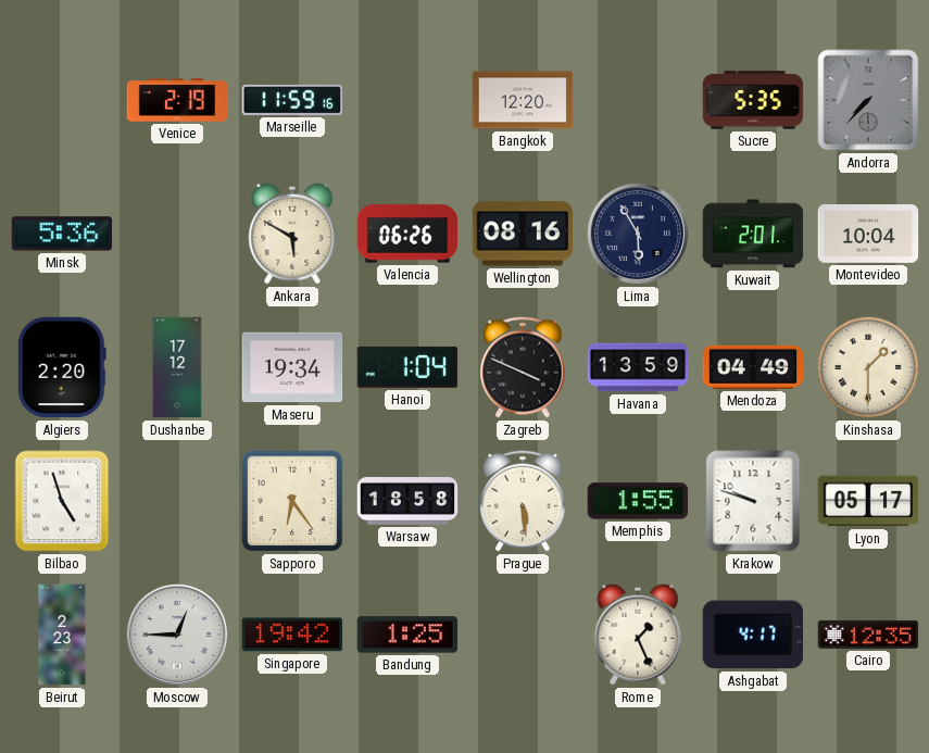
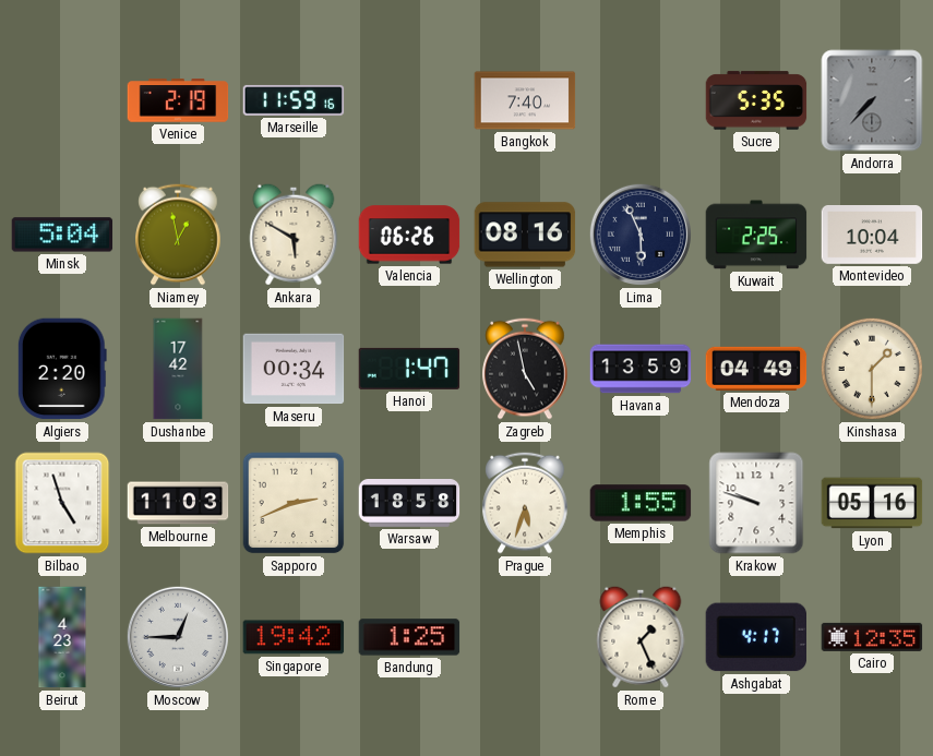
Bangkok: 12:20 -> 7:40
Minsk: 5:36 -> 5:04
Niamey: none -> 12:58
Lima: 5:55 -> 5:56
Kuwait: 2:01 -> 2:25
Dushanbe: 17:12 -> 17:42
Maseru: 19:34 -> 00:34
Hanoi: 1:04 -> 1:47
Zagreb: 3:49 -> 4:58
Melbourne: none -> 11:03
Sapporo: 6:24 -> 2:41
Prague: 5:29 -> 5:33
Lyon: 05:17 -> 05:16
Beirut: 2:23 -> 4:23
